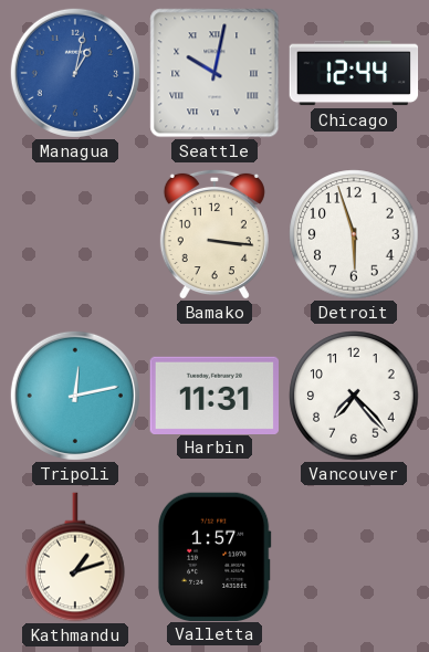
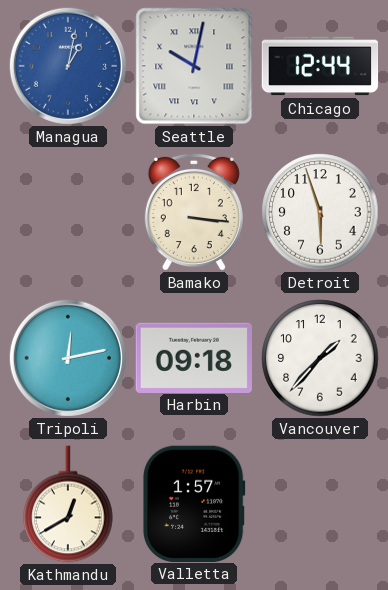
Harbin: 11:31 -> 09:18
Vancouver: 7:23 -> 1:37
Kathmandu: 1:12 -> 12:40
